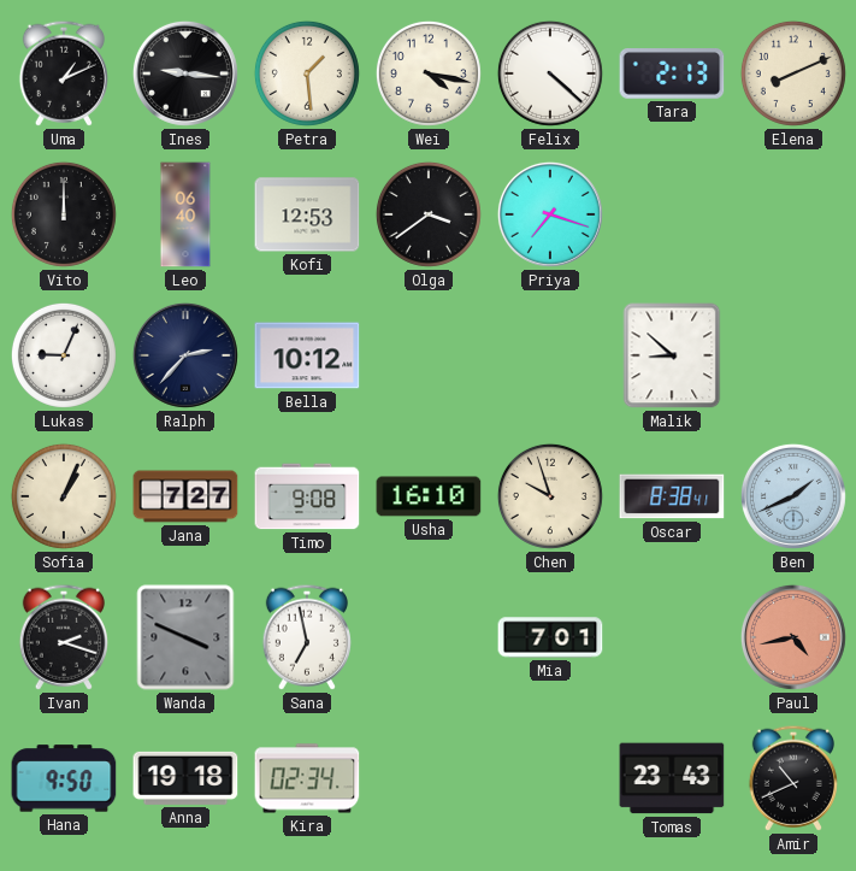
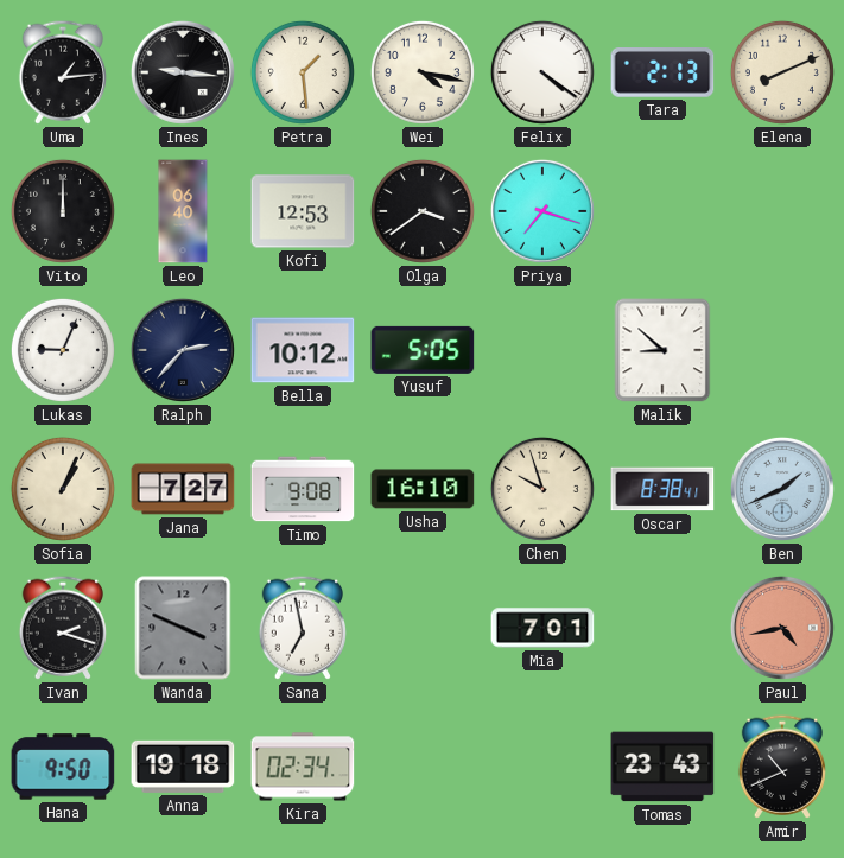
Uma: 1:11 -> 1:14
Felix: 4:22 -> 4:21
Yusuf: none -> 5:05
